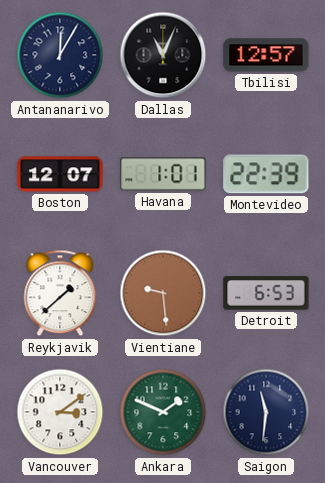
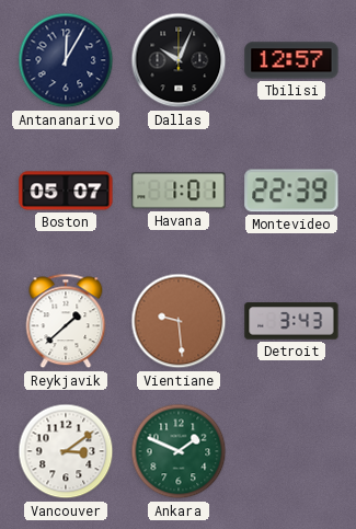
Dallas: 11:04 -> 10:04
Boston: 12:07 -> 05:07
Detroit: 6:53 -> 3:43
Saigon: 11:31 -> none
